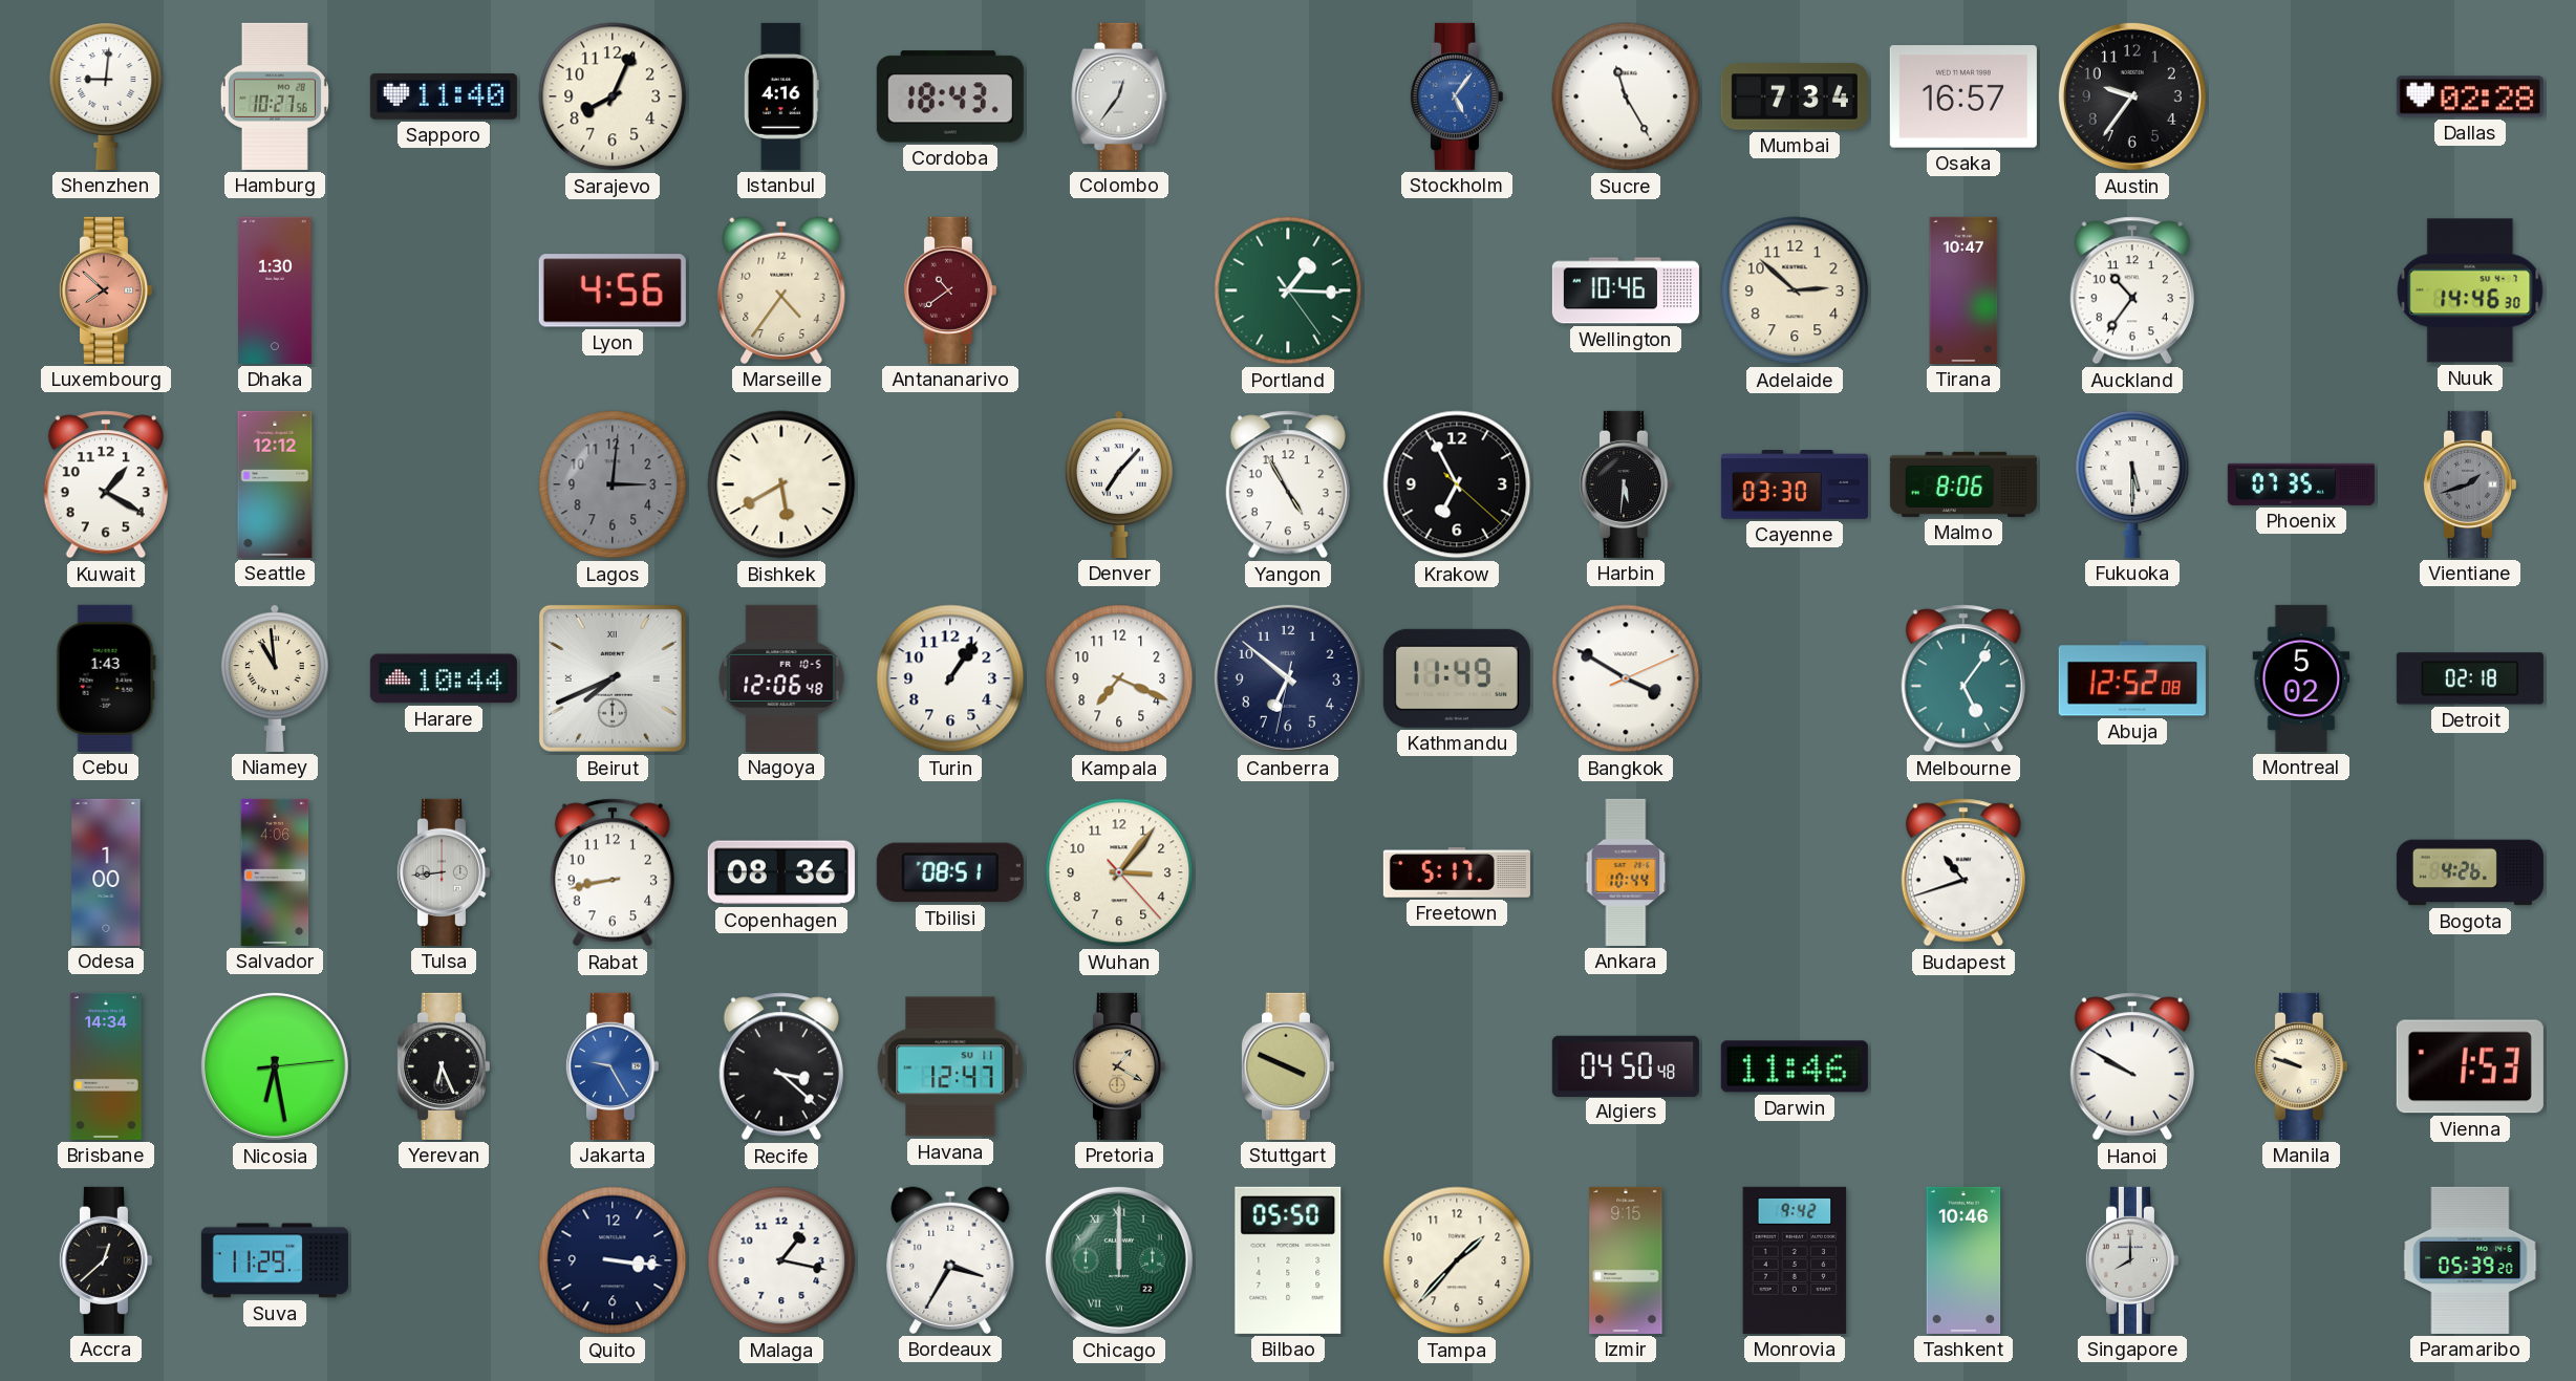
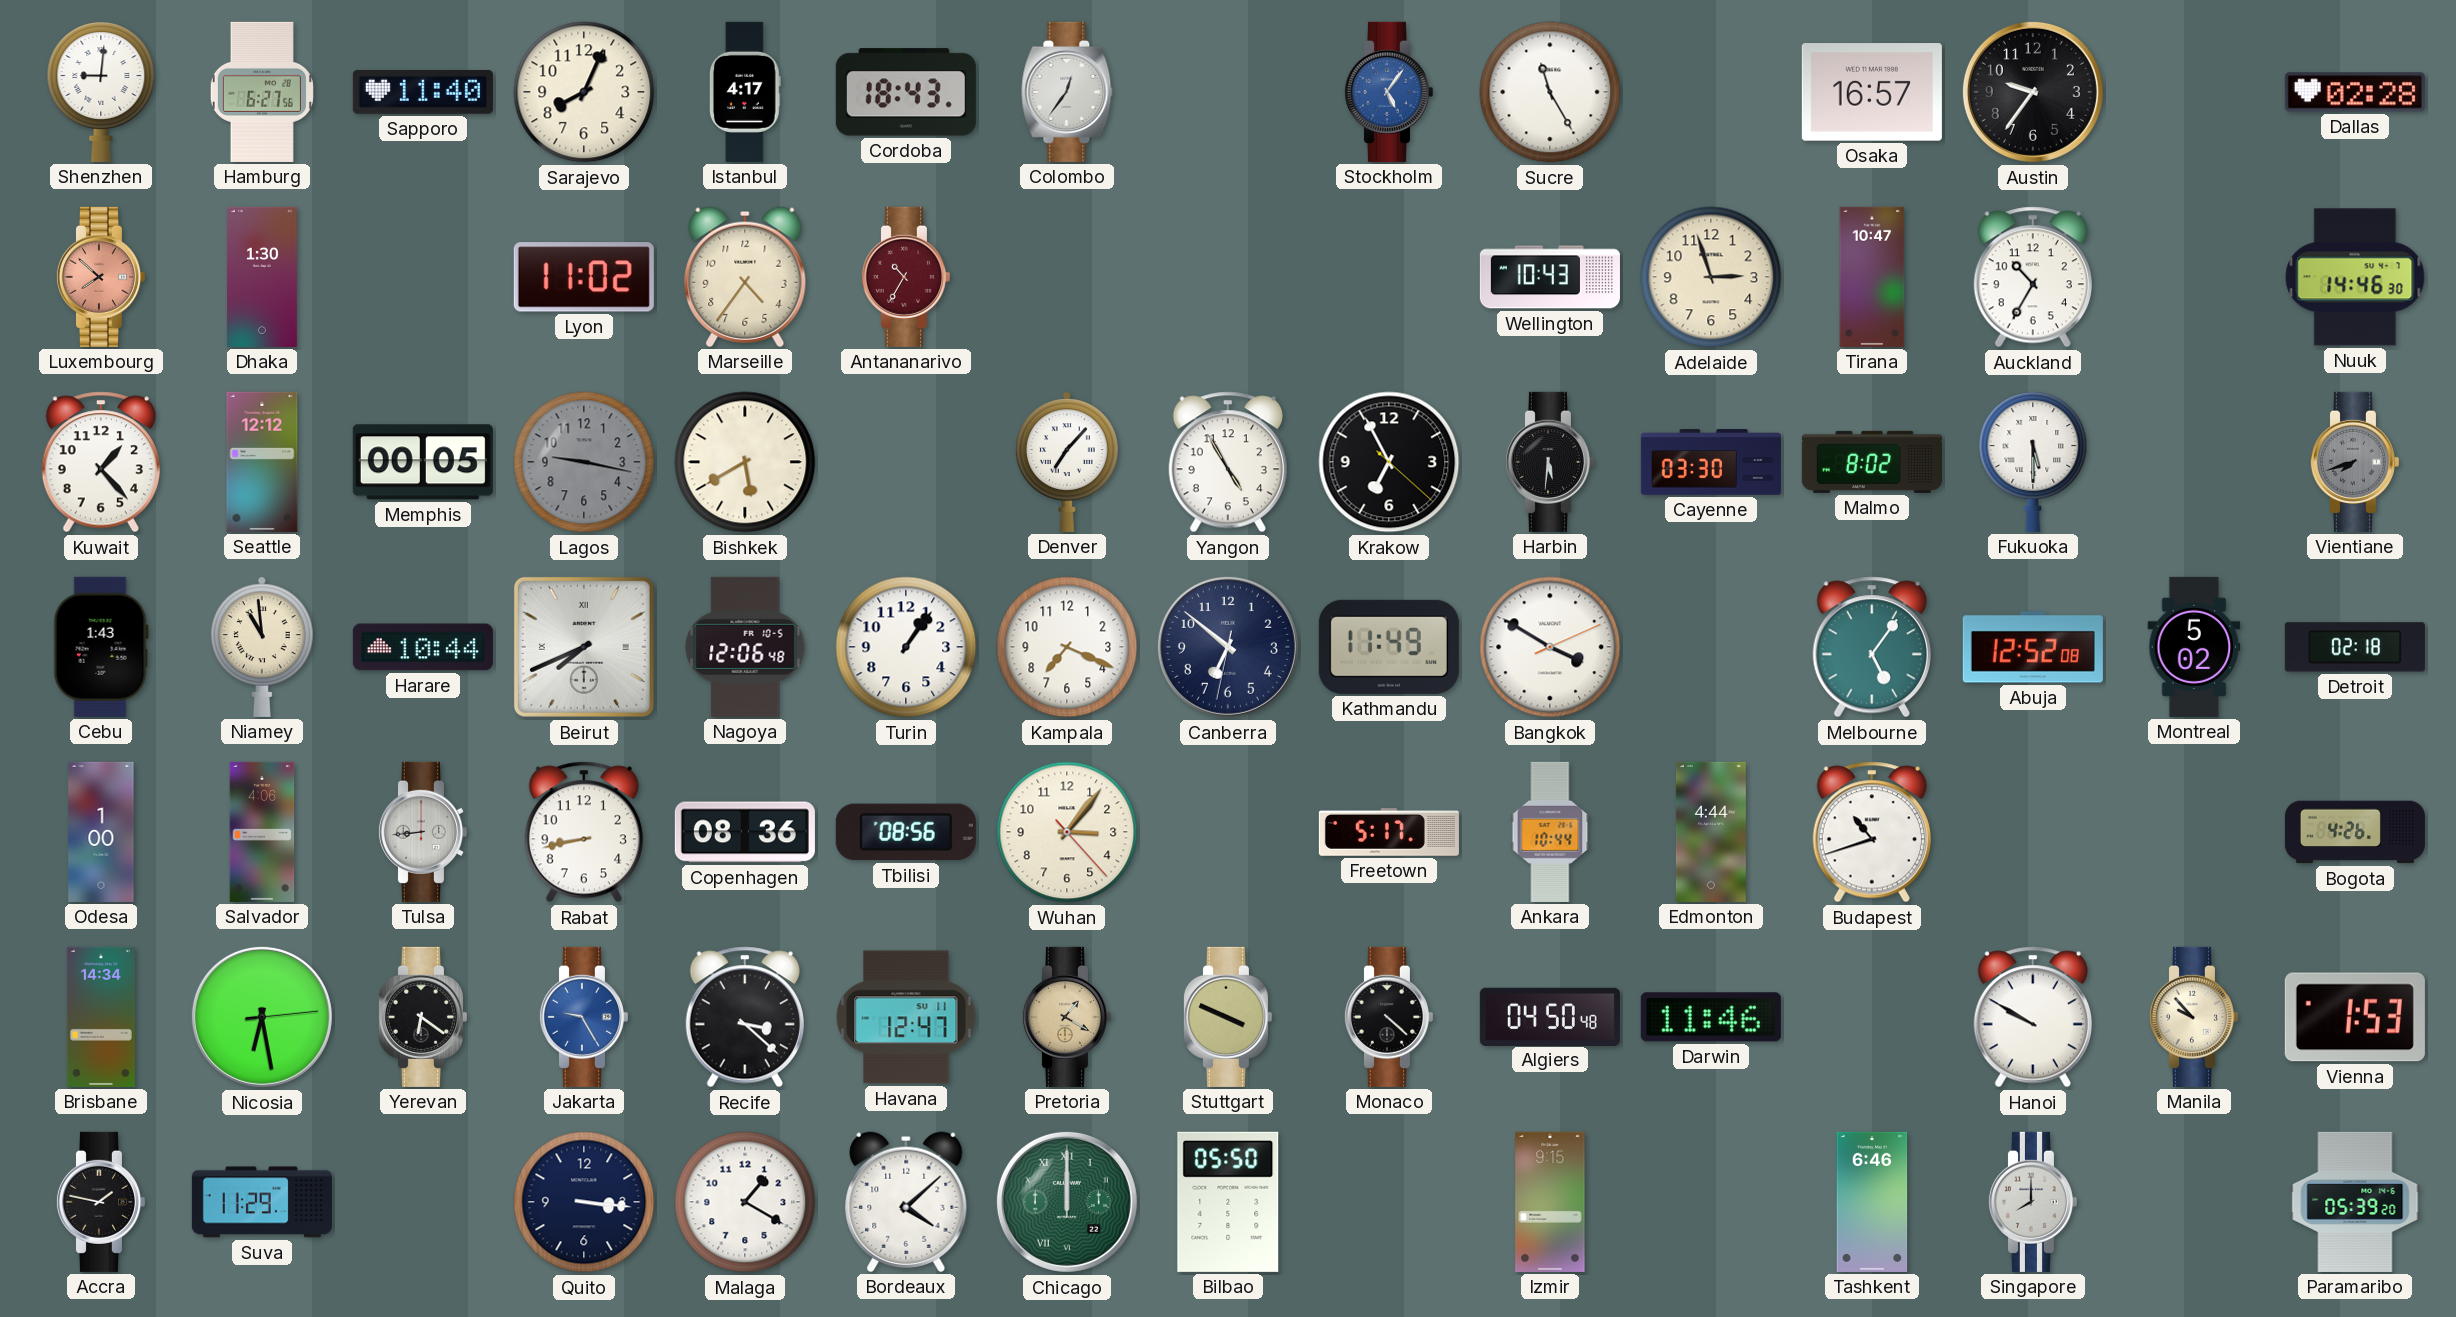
Hamburg: 10:27 -> 6:27
Istanbul: 4:16 -> 4:17
Mumbai: 7:34 -> none
Lyon: 4:56 -> 11:02
Antananarivo: 10:39 -> 10:35
Portland: 1:15 -> none
Wellington: 10:46 -> 10:43
Adelaide: 2:52 -> 2:57
Auckland: 10:36 -> 10:35
Kuwait: 1:20 -> 1:23
Memphis: none -> 00:05
Lagos: 3:01 -> 9:17
Malmo: 8:06 -> 8:02
Phoenix: 07:35 -> none
Vientiane: 1:42 -> 7:42
Tbilisi: 08:51 -> 08:56
Edmonton: none -> 4:44
Yerevan: 6:26 -> 6:21
Monaco: none -> 4:22
Manila: 9:48 -> 9:53
Accra: 12:38 -> 1:47
Malaga: 1:17 -> 1:20
Bordeaux: 3:35 -> 4:08
Tampa: 1:37 -> none
Monrovia: 9:42 -> none
Tashkent: 10:46 -> 6:46
